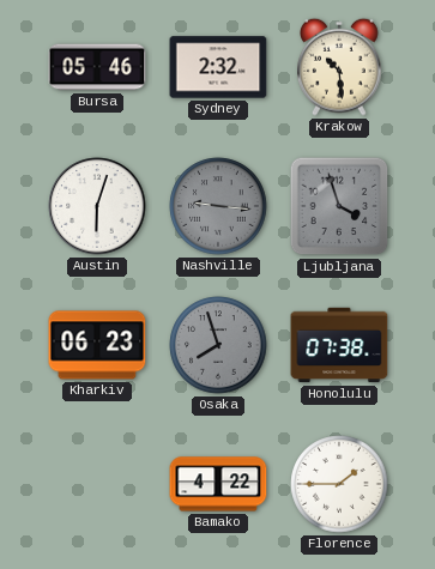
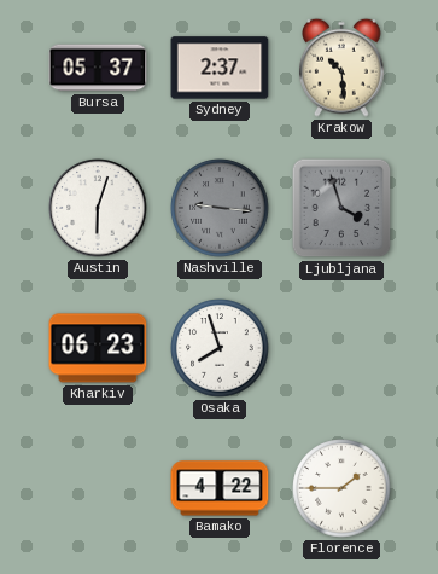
Bursa: 05:46 -> 05:37
Sydney: 2:32 -> 2:37
Osaka dial: grey -> white
Honolulu: 07:38 -> none
